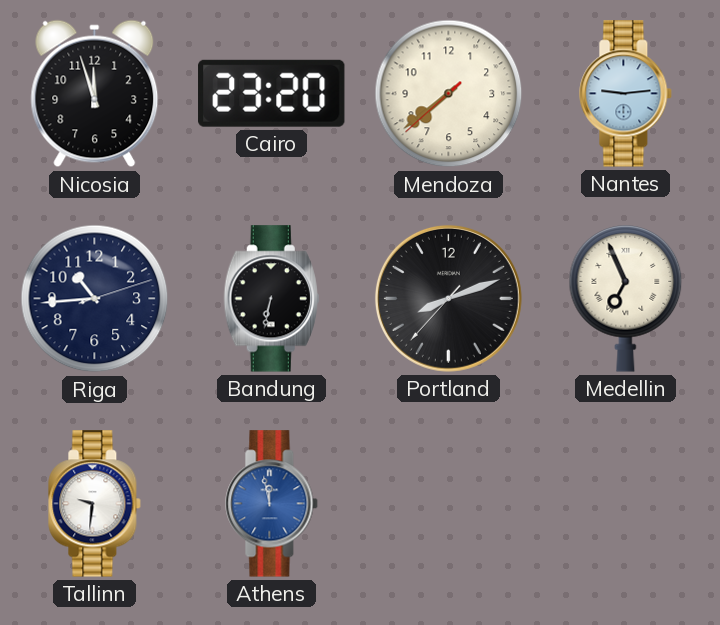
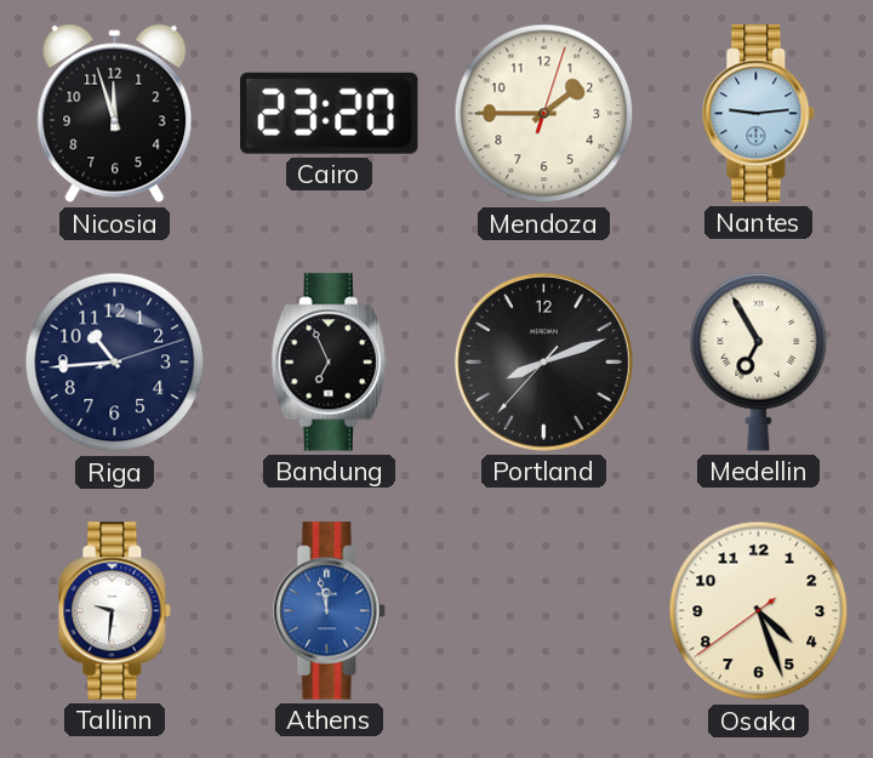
Mendoza: 7:38 -> 1:45
Bandung: 6:32 -> 6:56
Medellin: 6:56 -> 6:55
Osaka: none -> 4:26
